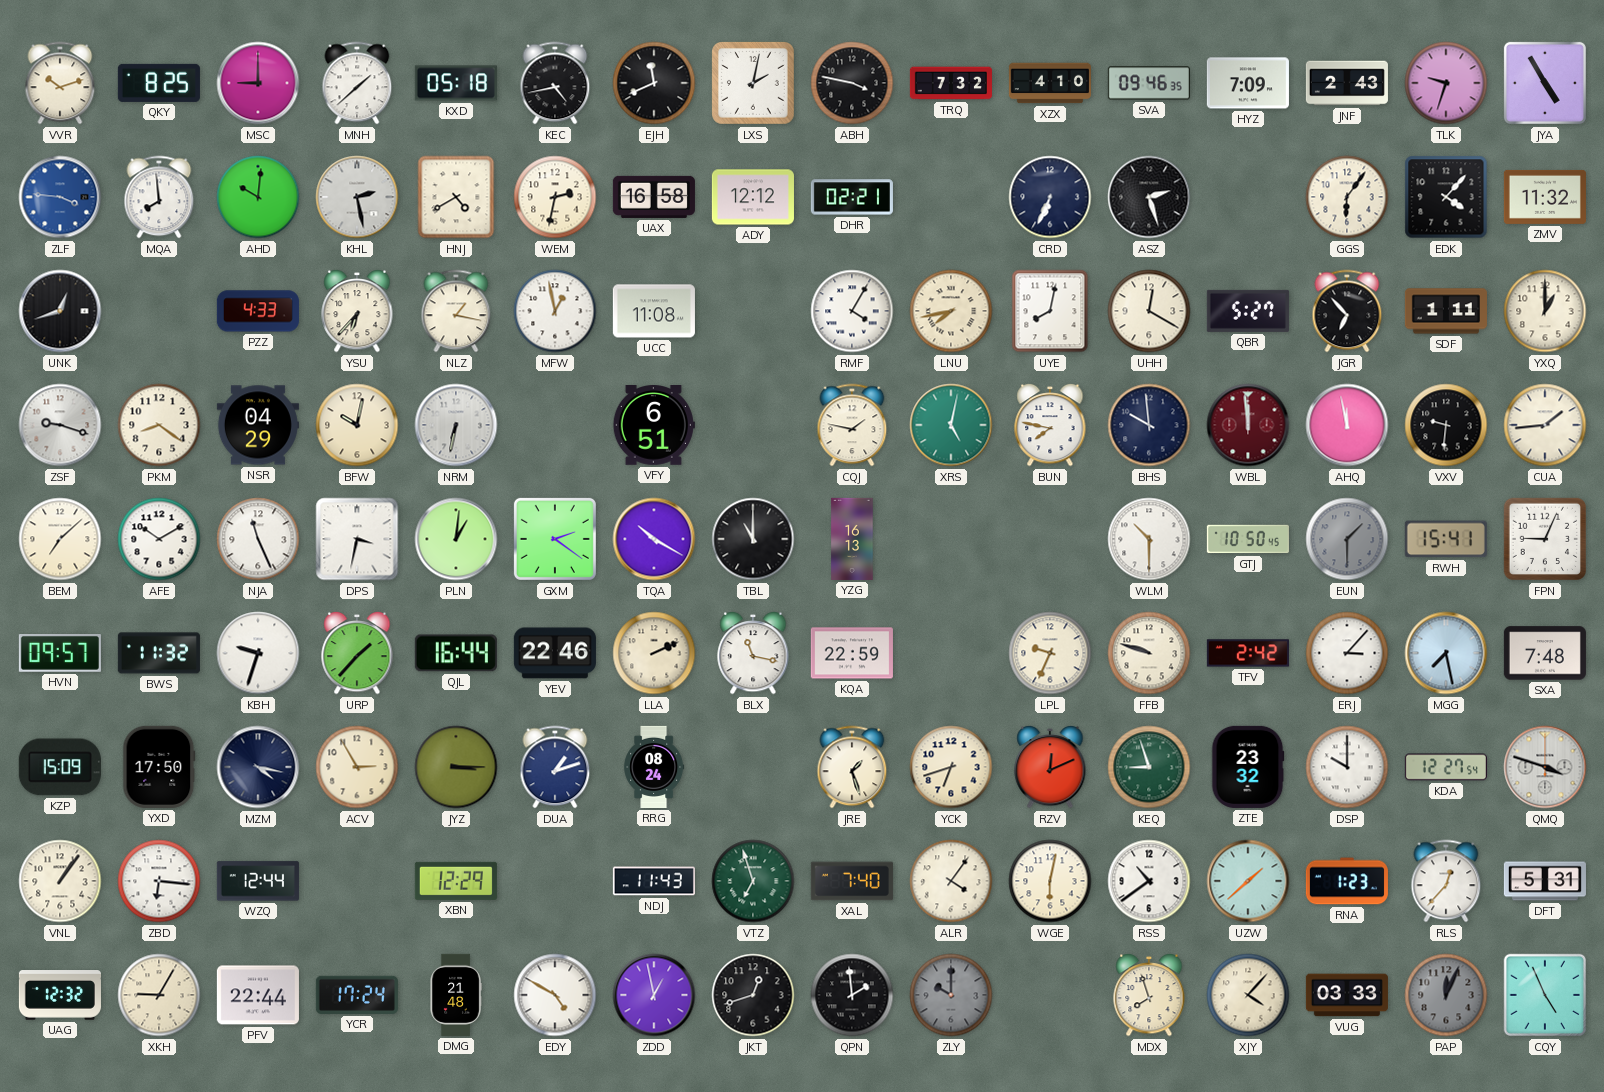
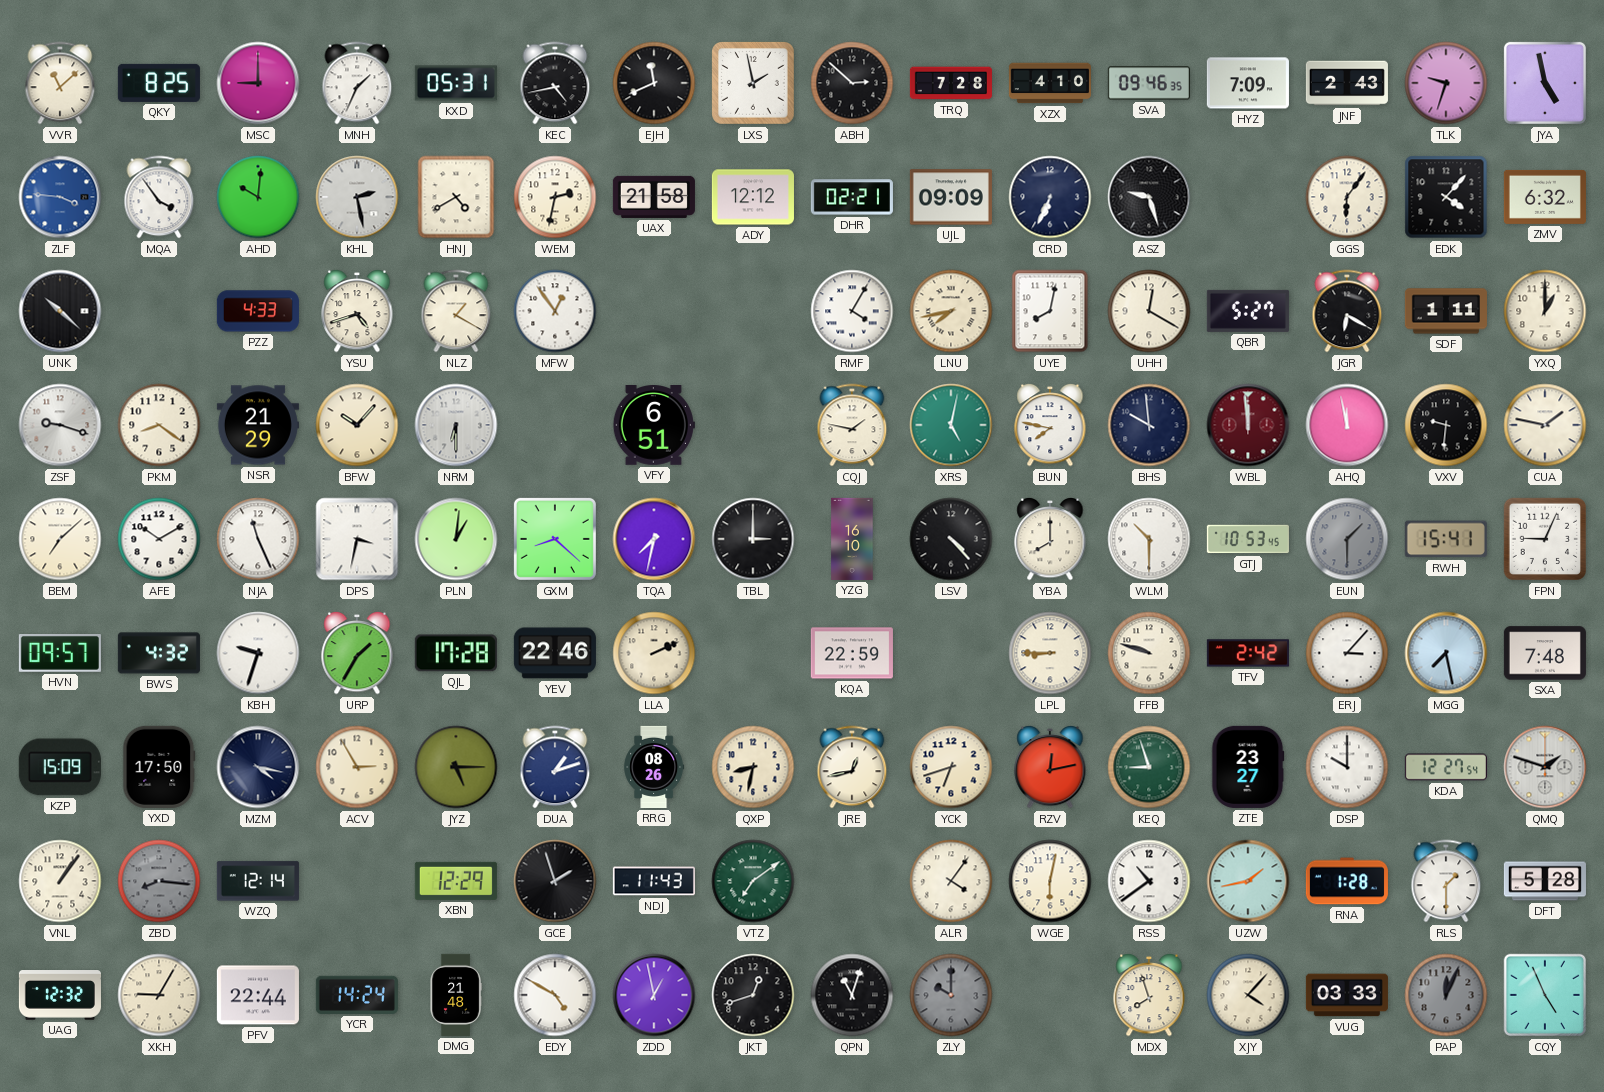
VVR: 10:12 -> 11:08
MNH: 1:38 -> 1:34
KXD: 05:18 -> 05:31
LXS: 2:02 -> 1:58
ABH: 3:47 -> 2:52
TRQ: 7:32 -> 7:28
JYA: 4:55 -> 4:58
MQA: 7:59 -> 3:54
UAX: 16:58 -> 21:58
UJL: none -> 09:09
ASZ: 2:27 -> 9:27
ZMV: 11:32 -> 6:32
UNK: 12:42 -> 10:22
YSU: 6:37 -> 4:42
NLZ: 1:17 -> 1:20
MFW: 12:58 -> 12:54
UCC: 11:08 -> none
JGR: 6:53 -> 6:20
NSR: 04:29 -> 21:29
BFW: 10:02 -> 10:07
NRM: 6:32 -> 6:30
CUA: 1:44 -> 1:47
GXM: 2:21 -> 8:22
TQA: 10:20 -> 7:32
TBL: 11:00 -> 3:00
YZG: 16:13 -> 16:10
LSV: none -> 4:23
YBA: none -> 8:00
GTJ: 10:50 -> 10:53
BWS: 11:32 -> 4:32
URP: 1:37 -> 1:35
QJL: 16:44 -> 17:28
BLX: 11:17 -> none
LPL: 9:34 -> 8:45
JYZ: 3:15 -> 5:15
RRG: 08:24 -> 08:26
QXP: none -> 8:32
JRE: 1:27 -> 12:43
RZV: 12:11 -> 12:13
ZTE: 23:32 -> 23:27
QMQ: 3:48 -> 1:48
ZBD: 6:16 -> 8:16
ZBD dial: white -> grey
WZQ: 12:44 -> 12:14
GCE: none -> 1:57
VTZ: 6:57 -> 7:09
XAL: 7:40 -> none
UZW: 1:38 -> 1:43
RNA: 1:23 -> 1:28
RLS: 12:37 -> 1:30
DFT: 5:31 -> 5:28
YCR: 17:24 -> 14:24
QPN: 1:59 -> 11:03
